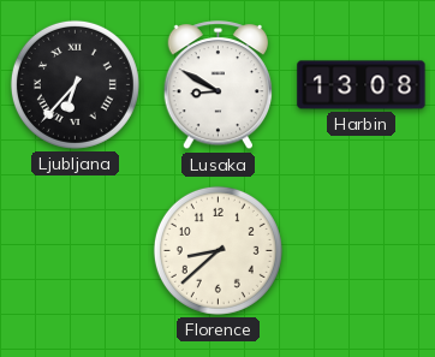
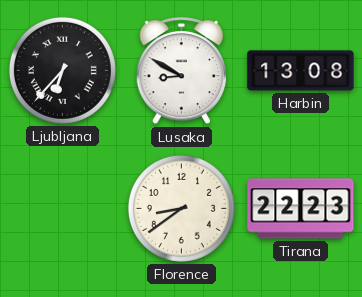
Florence: 8:38 -> 8:39
Tirana: none -> 22:23
